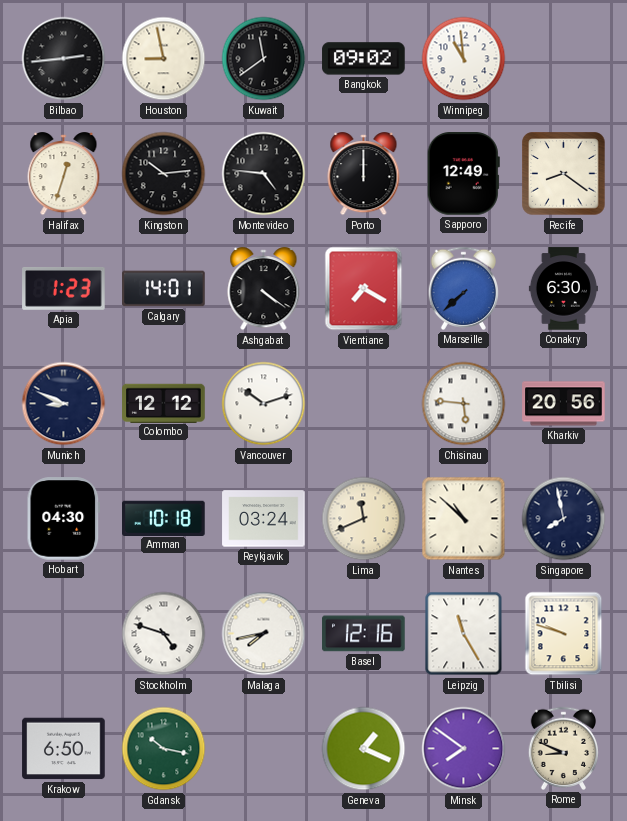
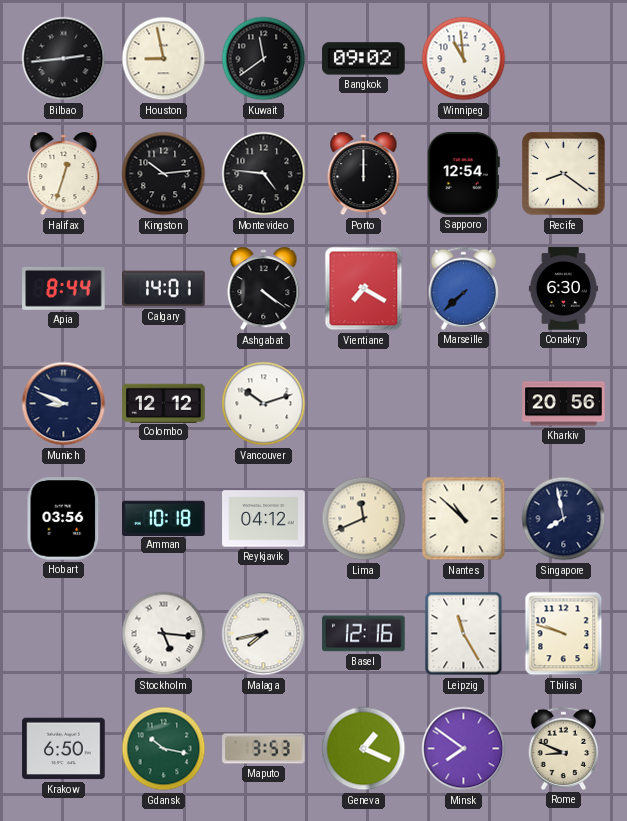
Sapporo: 12:49 -> 12:54
Apia: 1:23 -> 8:44
Chisinau: 5:46 -> none
Hobart: 04:30 -> 03:56
Reykjavik: 03:24 -> 04:12
Stockholm: 4:48 -> 5:16
Maputo: none -> 3:53
